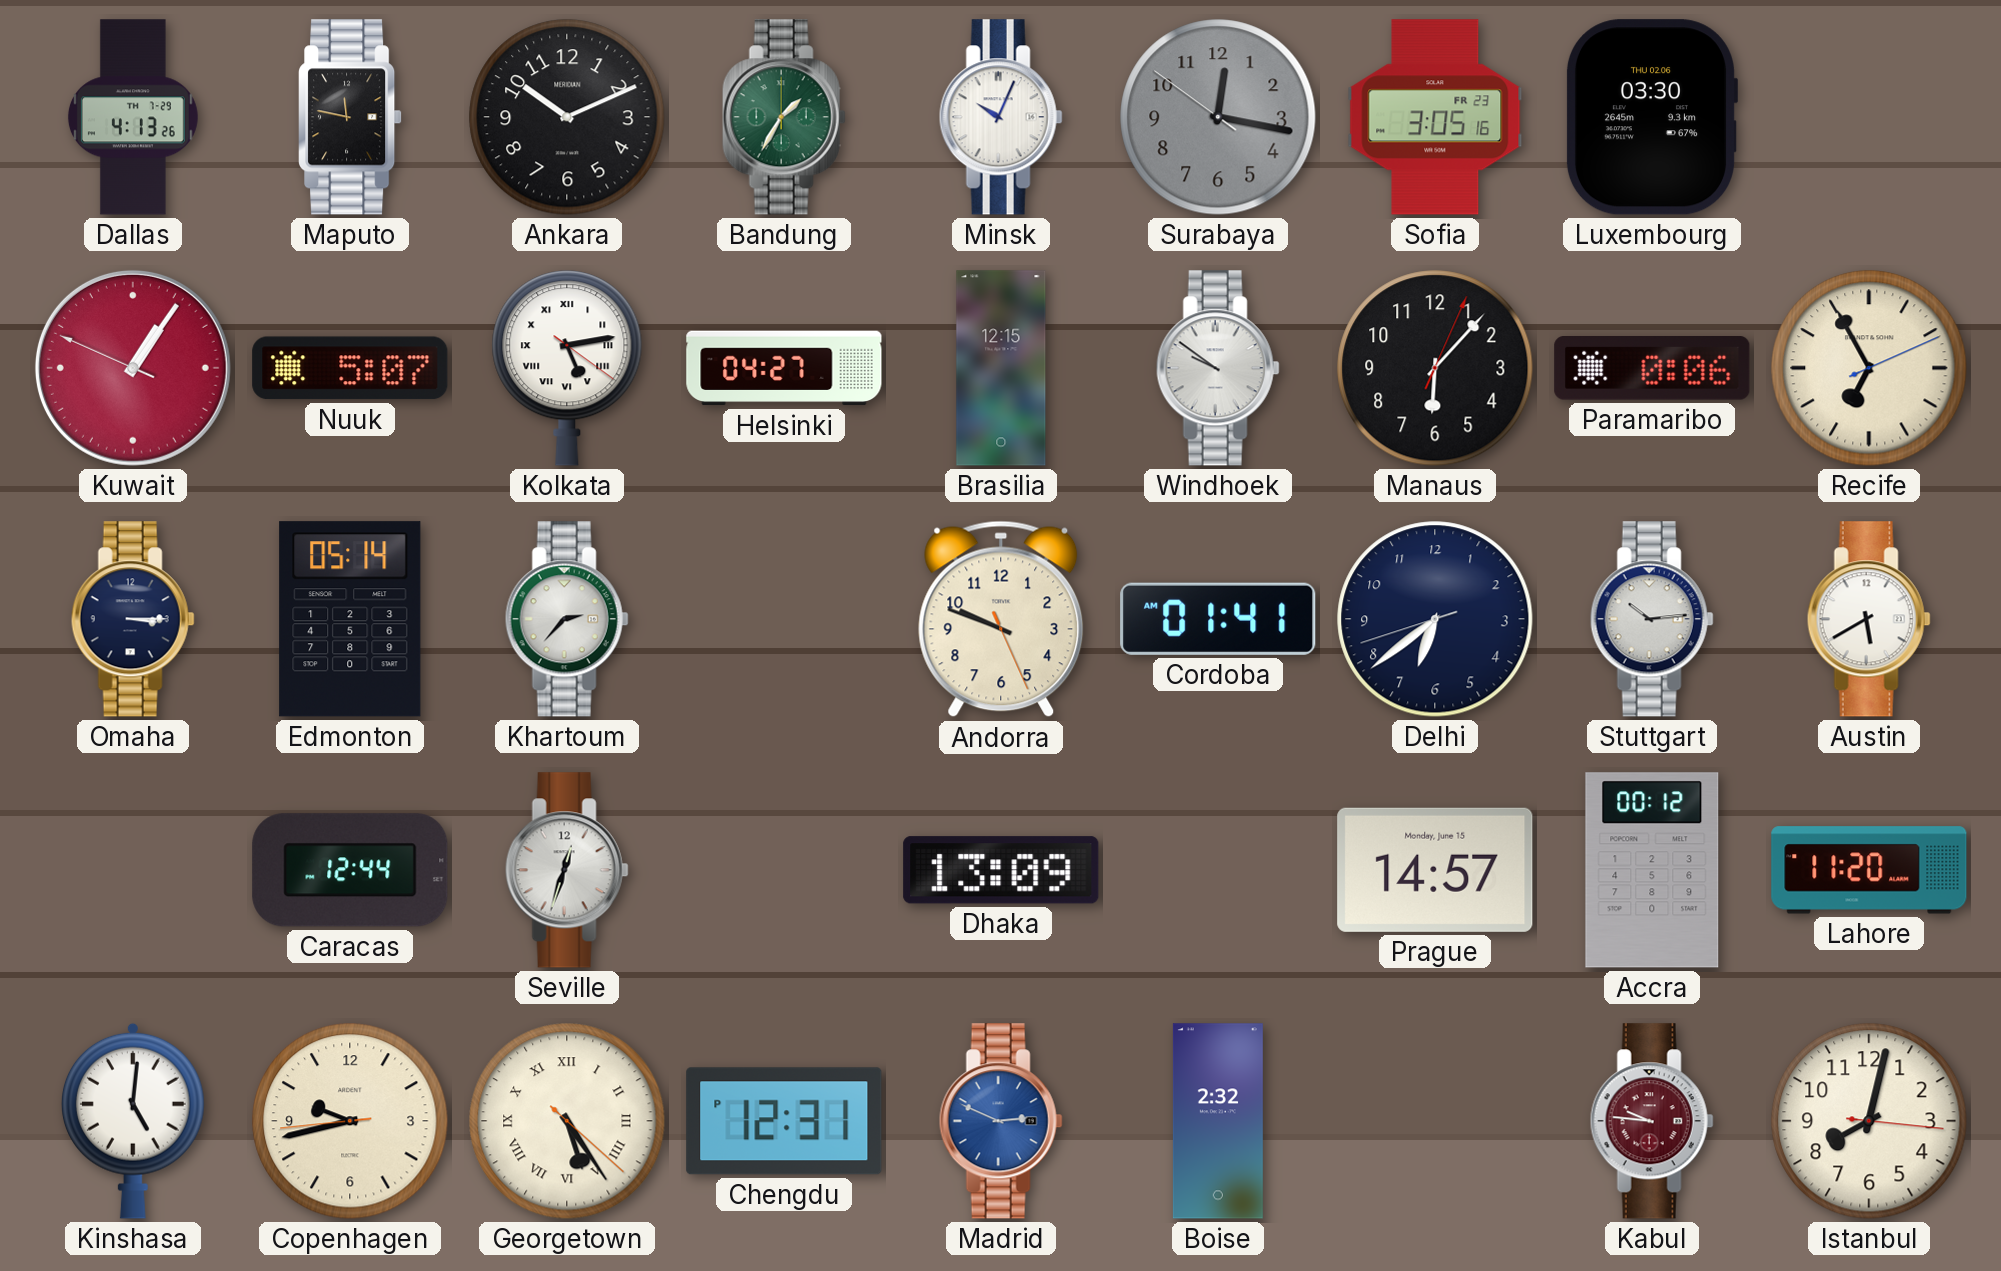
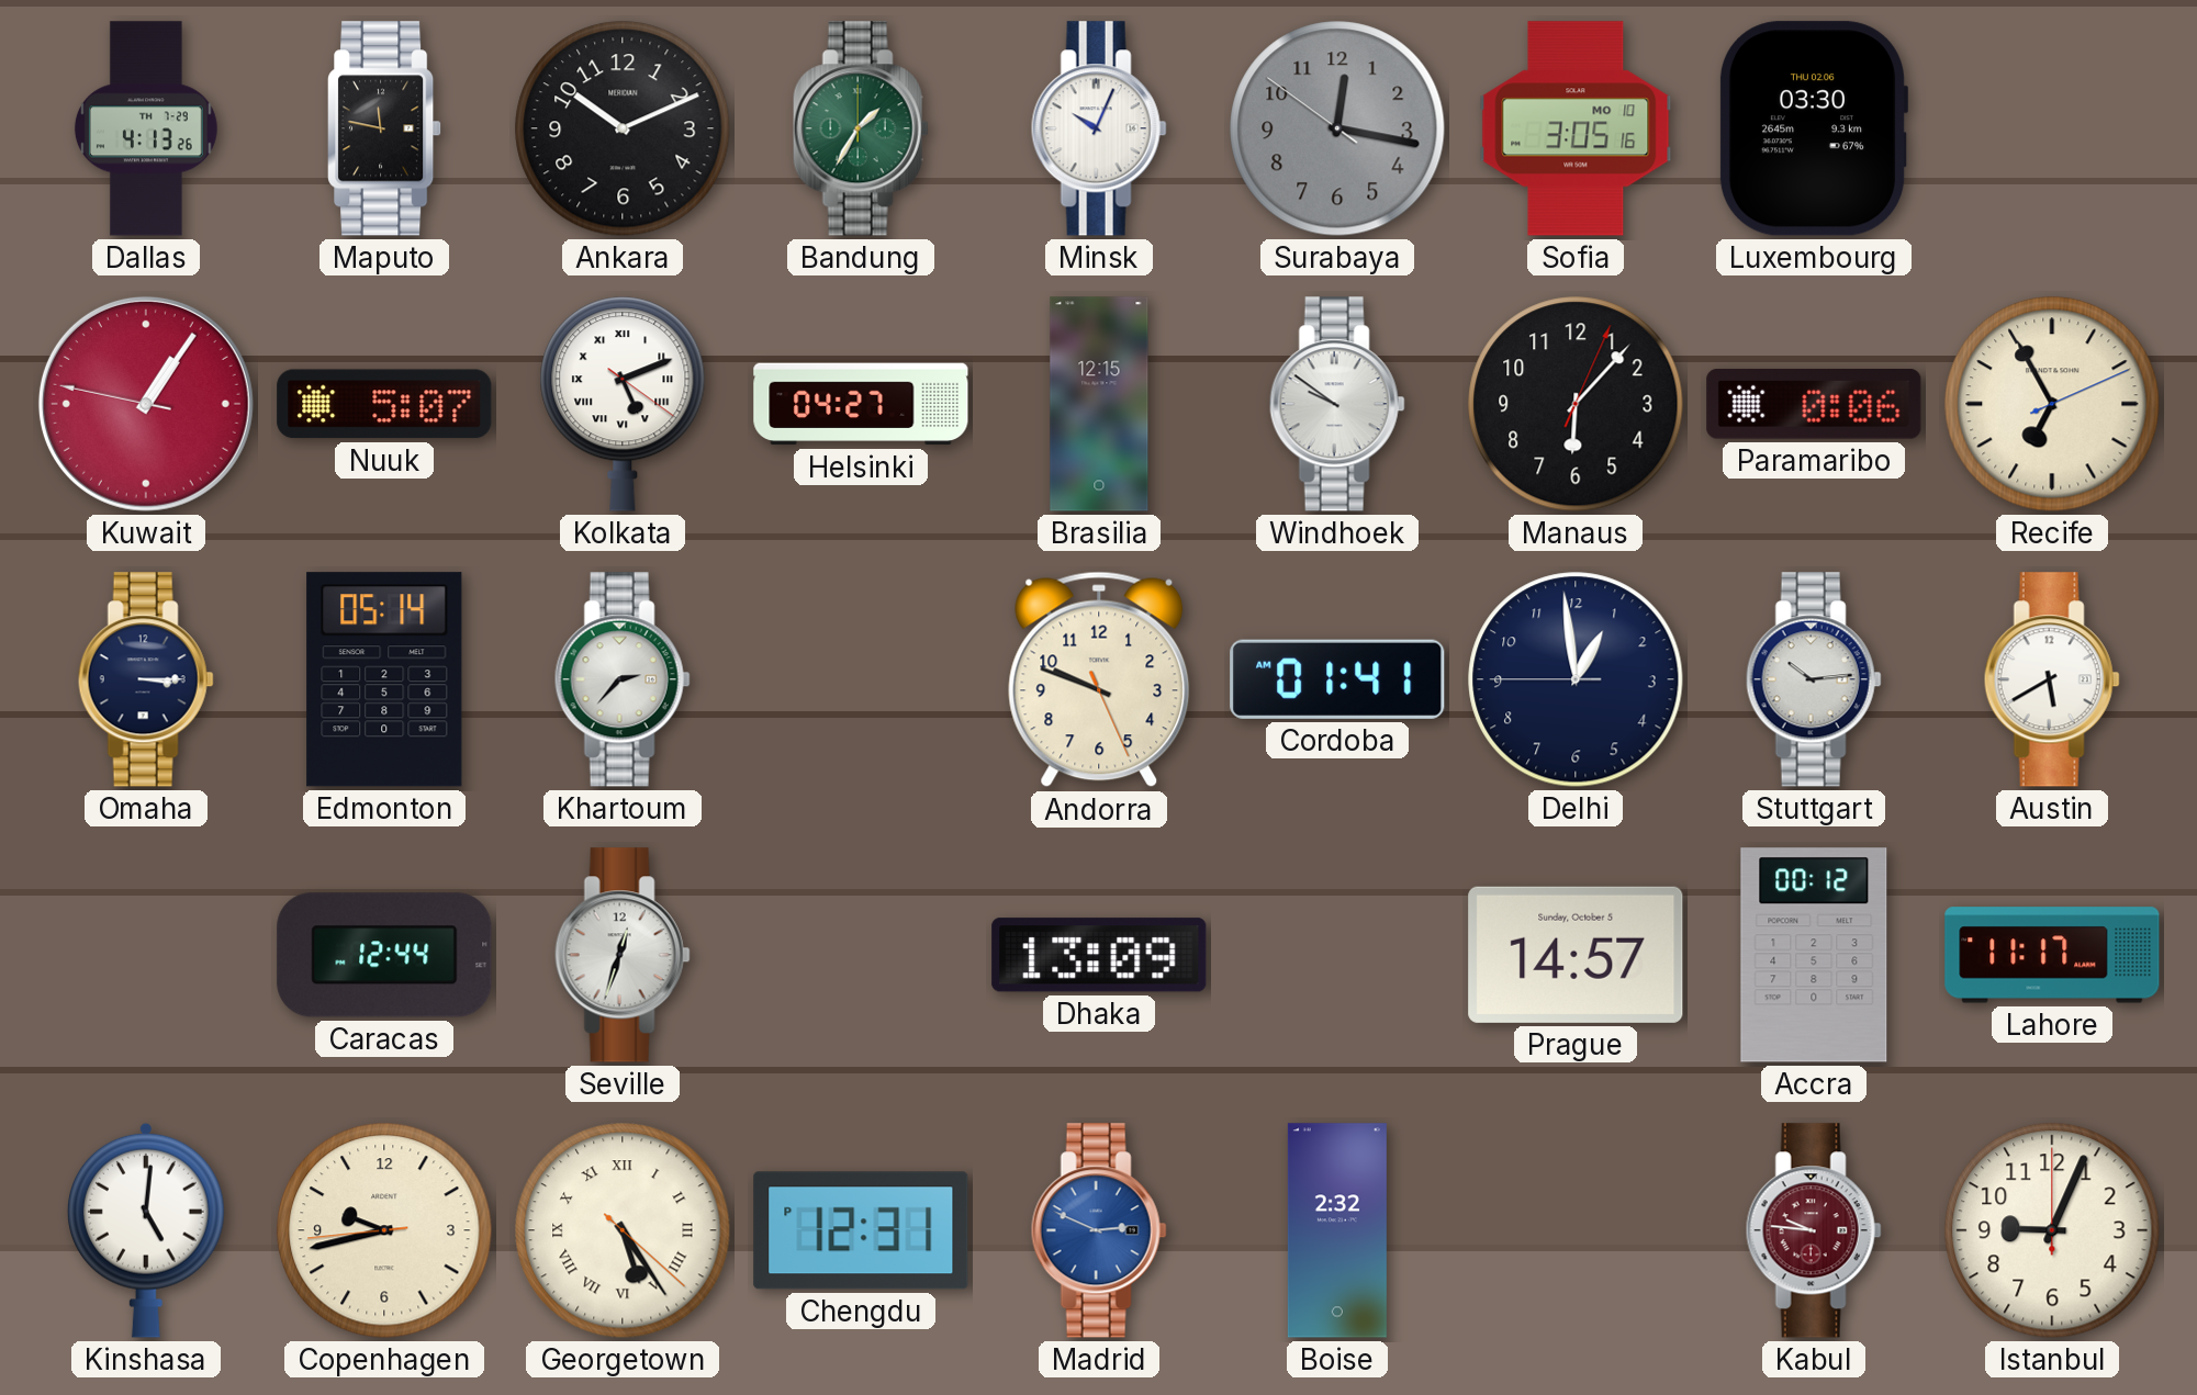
Sofia date: FR 23 -> MO 10
Kuwait: 1:05:49 -> 1:05:47
Kolkata: 5:13 -> 5:11
Delhi: 6:38 -> 12:58
Prague date: Monday, June 15 -> Sunday, October 5
Lahore: 11:20 -> 11:17
Istanbul: 8:02 -> 9:04
